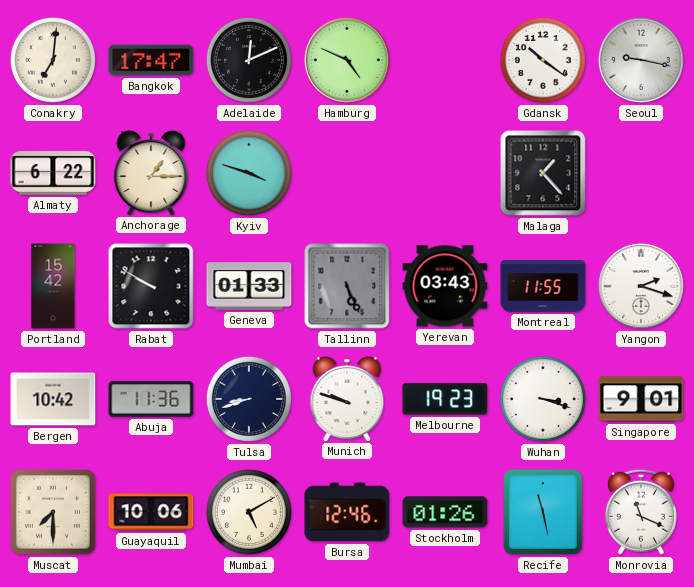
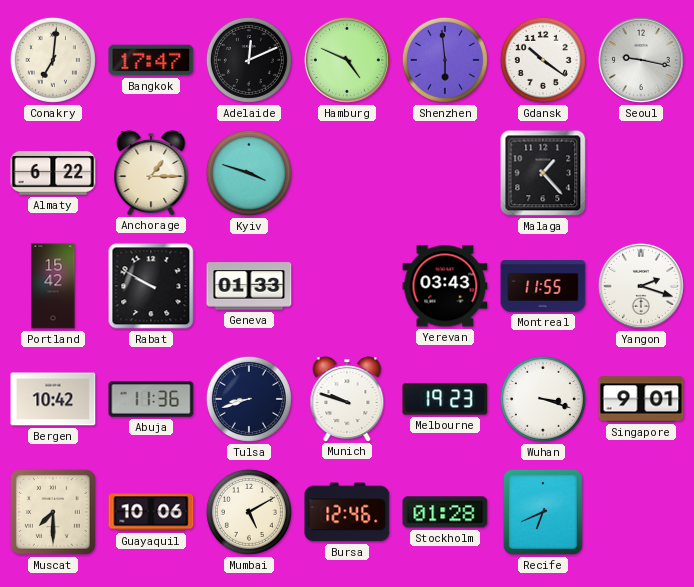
Shenzhen: none -> 5:59
Tallinn: 5:26 -> none
Stockholm: 01:26 -> 01:28
Recife: 11:28 -> 6:41
Monrovia: 11:19 -> none
